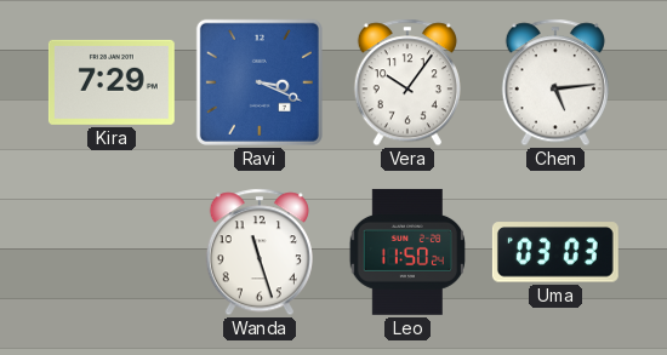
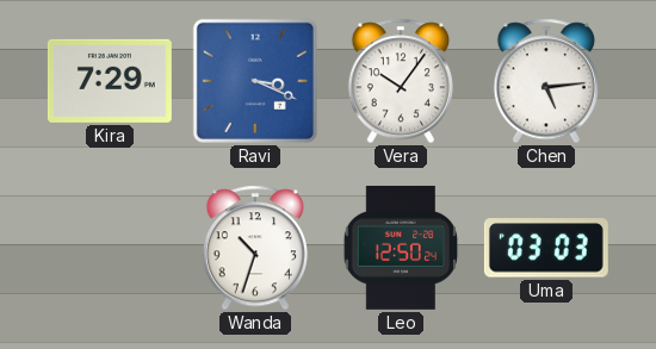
Wanda: 11:27 -> 10:33
Leo: 11:50 -> 12:50
